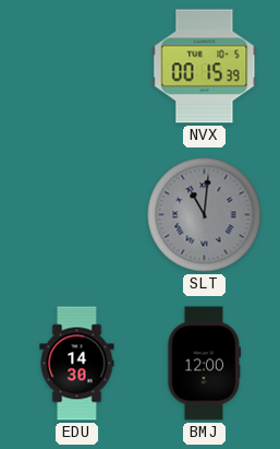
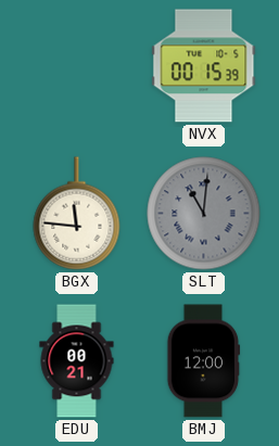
BGX: none -> 11:46
EDU: 14:30 -> 00:21
